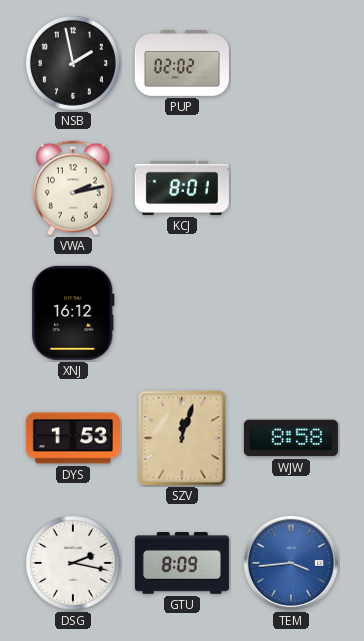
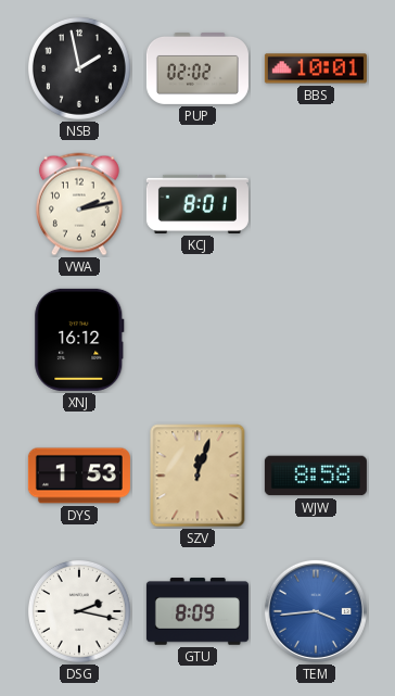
BBS: none -> 10:01
